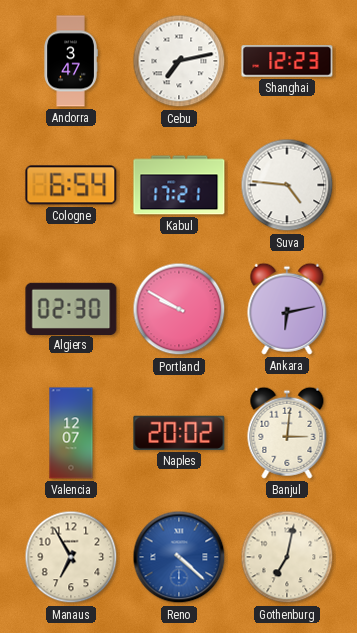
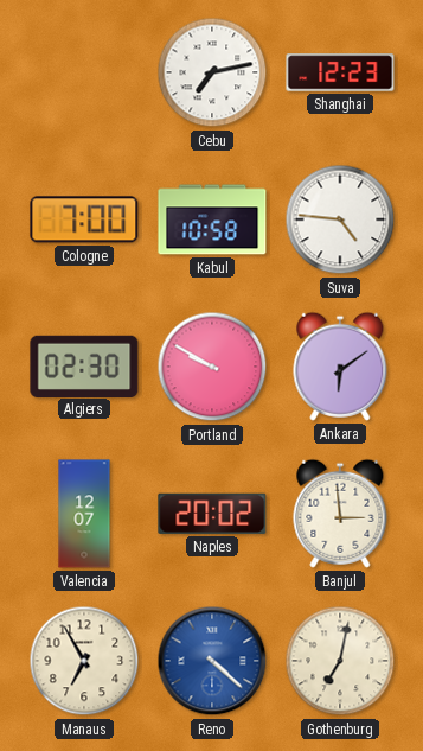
Andorra: 3:47 -> none
Cologne: 6:54 -> 7:00
Kabul: 17:21 -> 10:58
Ankara: 6:13 -> 6:09
Banjul: 3:01 -> 2:59
